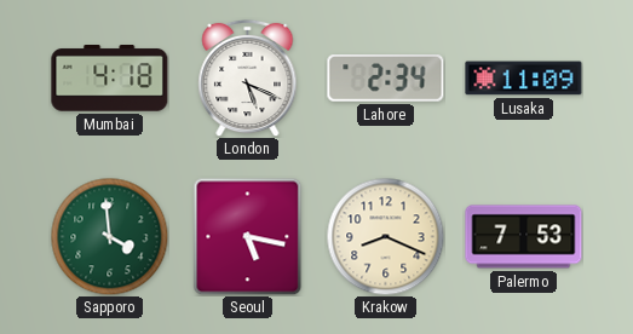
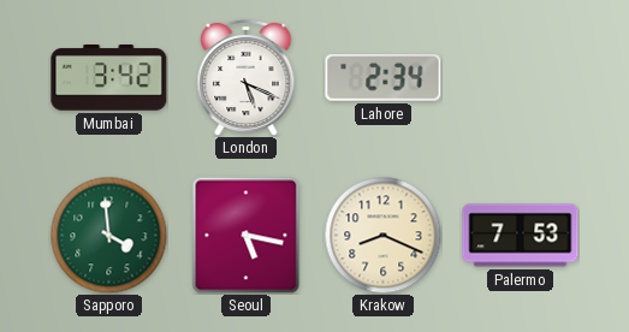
Mumbai: 4:18 -> 3:42
Lusaka: 11:09 -> none
